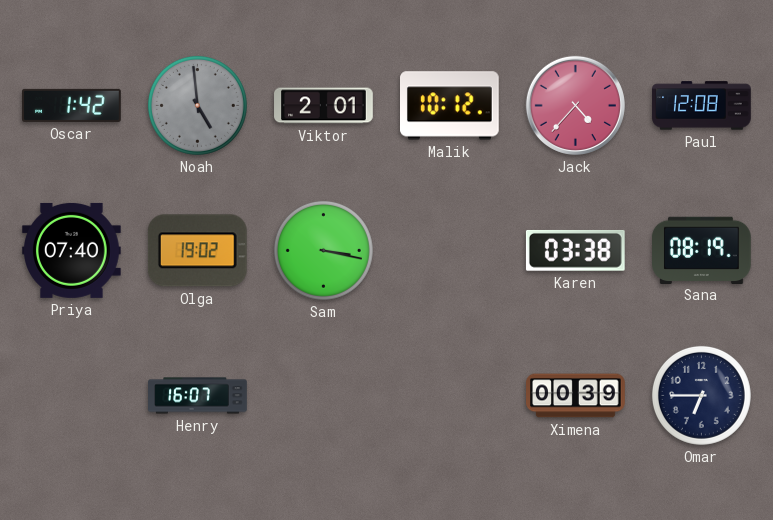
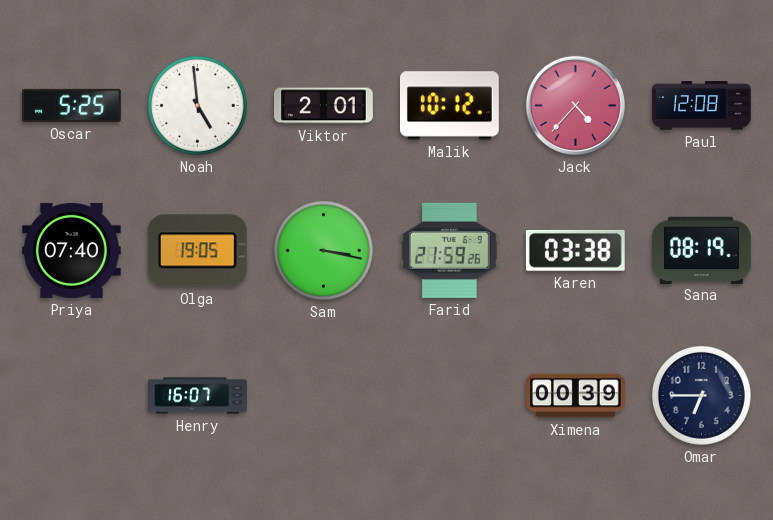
Oscar: 1:42 -> 5:25
Noah dial: grey -> white
Olga: 19:02 -> 19:05
Farid: none -> 21:59
